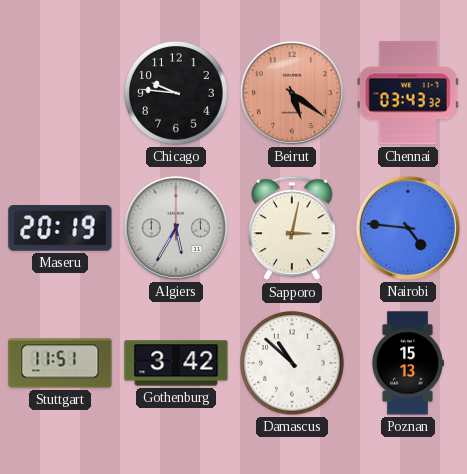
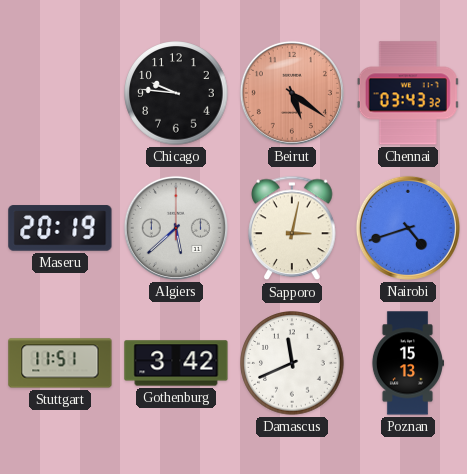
Algiers: 5:35 -> 5:38
Nairobi: 4:46 -> 4:42
Damascus: 10:52 -> 11:41
